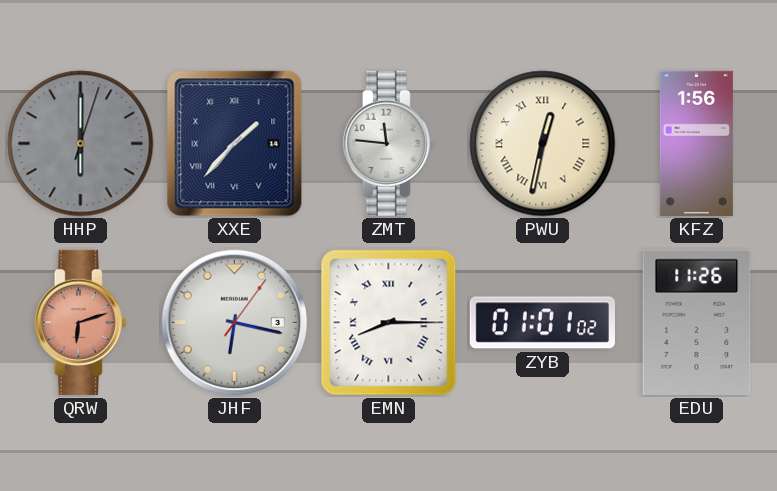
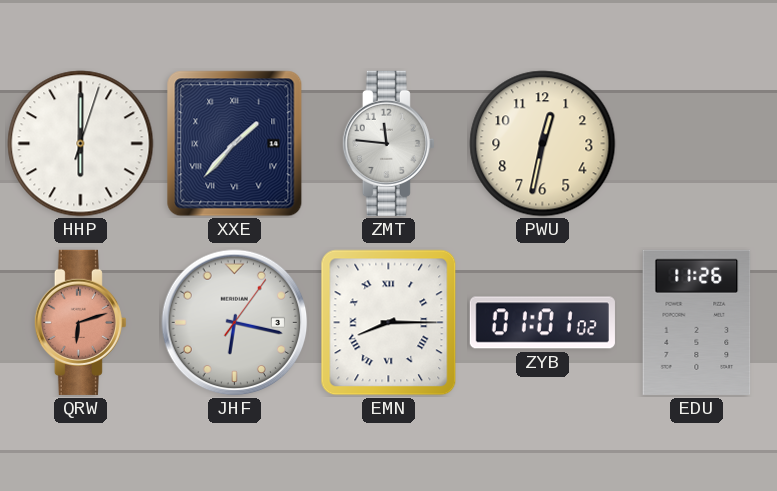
HHP dial: grey -> white
PWU numerals: Roman -> Arabic
KFZ: 1:56 -> none
